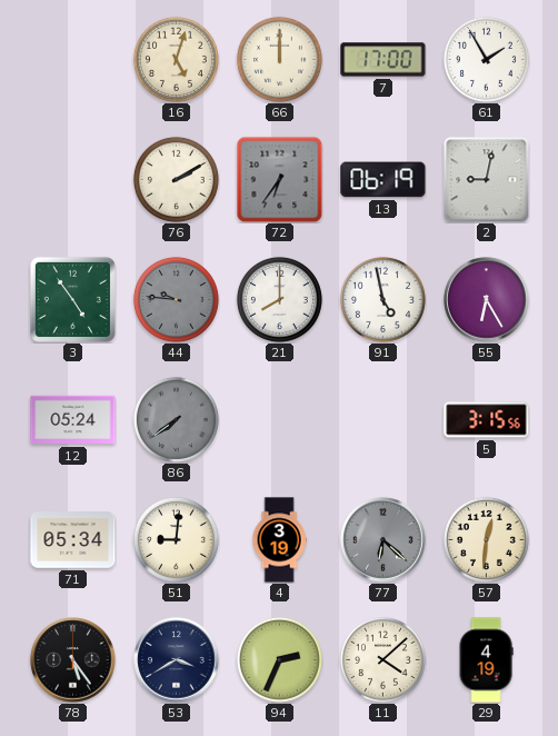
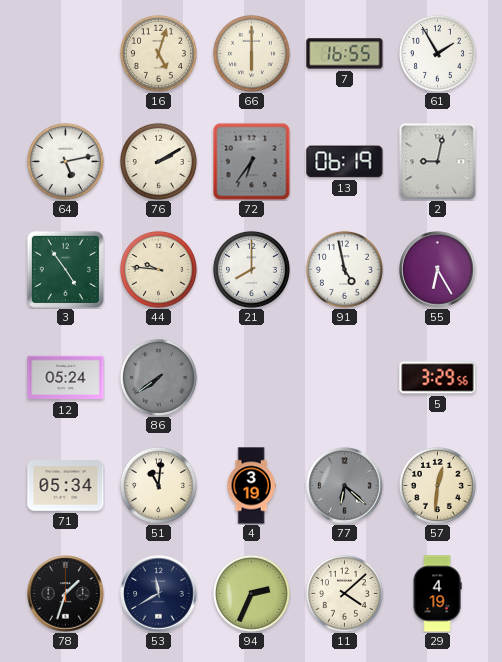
66: 12:00 -> 6:00
7: 17:00 -> 16:55
64: none -> 5:13
44 dial: grey -> cream
5: 3:15 -> 3:29
51: 9:01 -> 11:01
78: 5:24 -> 1:33
53: 3:40 -> 11:40
